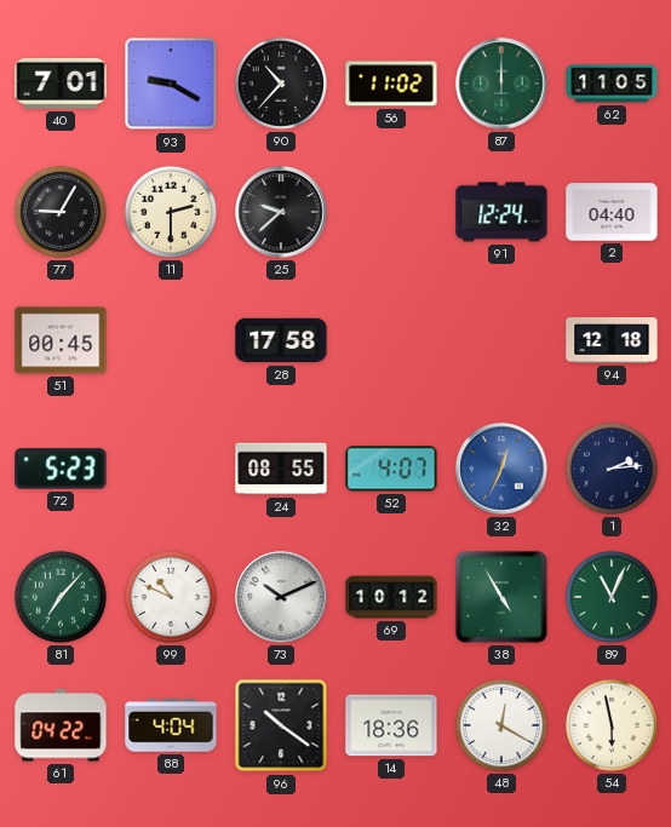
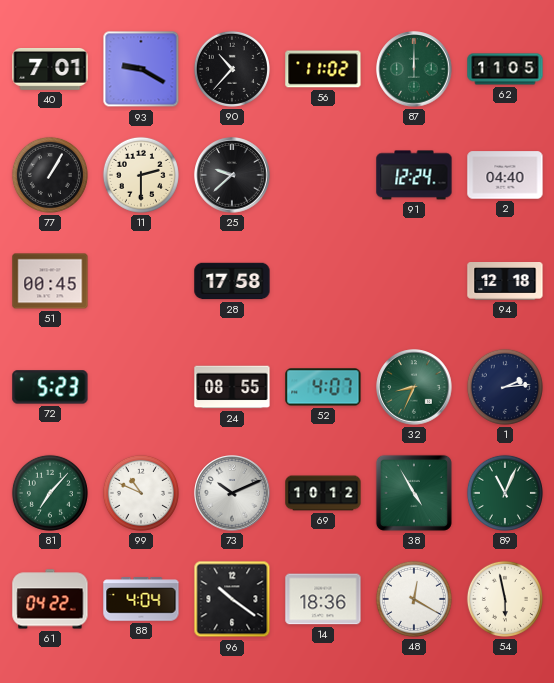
77: 9:05 -> 1:05
32: 12:34 -> 8:34
32 dial: blue -> green
